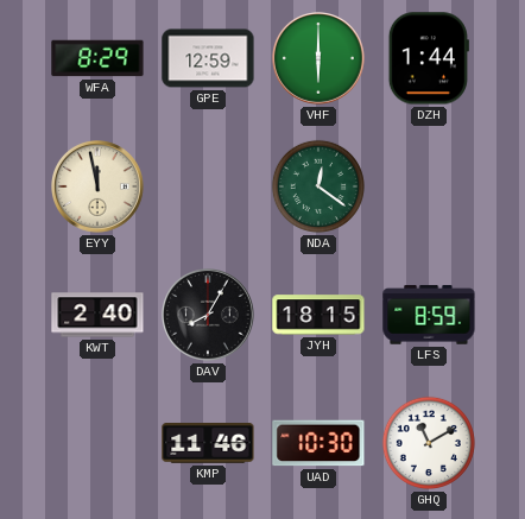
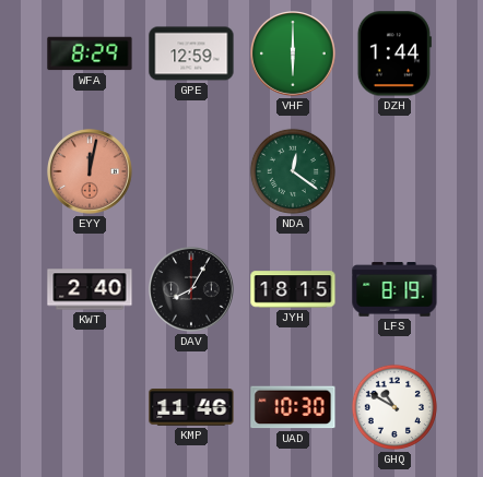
EYY: 11:58 -> 12:02
EYY dial: cream -> salmon
LFS: 8:59 -> 8:19
GHQ: 11:10 -> 10:50
